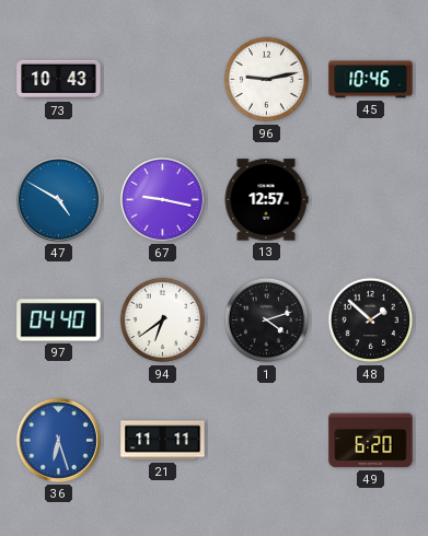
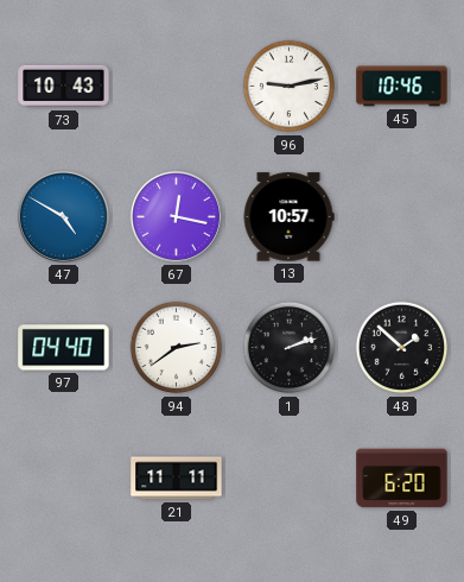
67: 9:17 -> 12:17
13: 12:57 -> 10:57
94: 6:39 -> 2:39
1: 4:12 -> 2:12
36: 6:27 -> none
